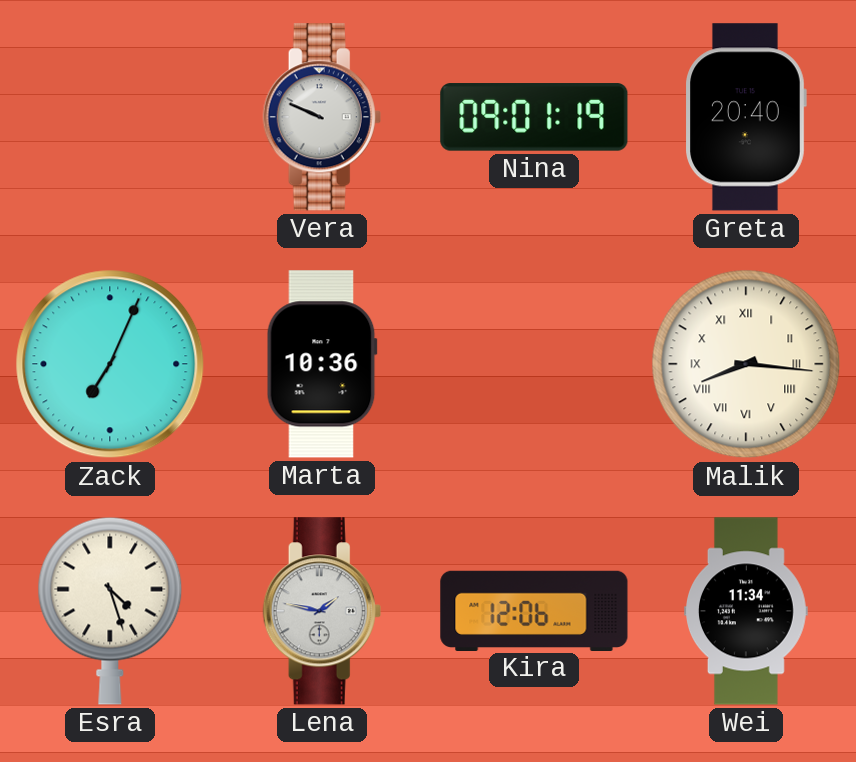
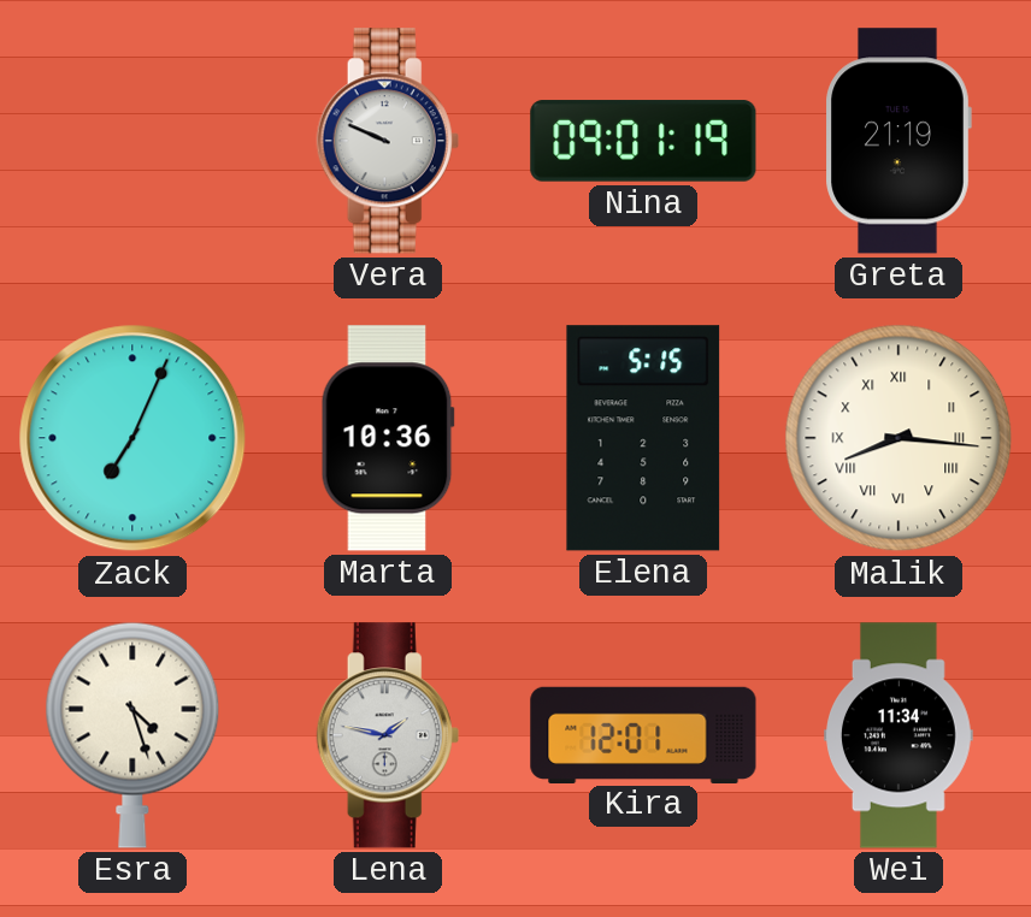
Greta: 20:40 -> 21:19
Elena: none -> 5:15
Kira: 12:06 -> 12:01
